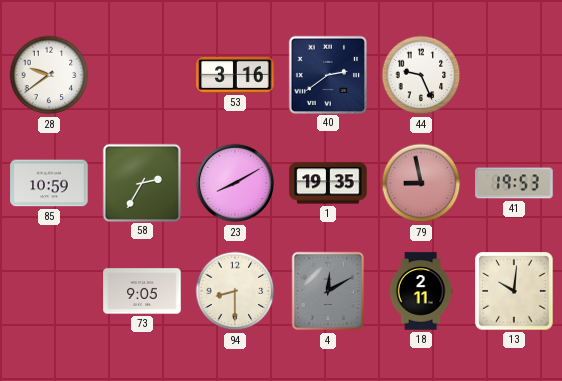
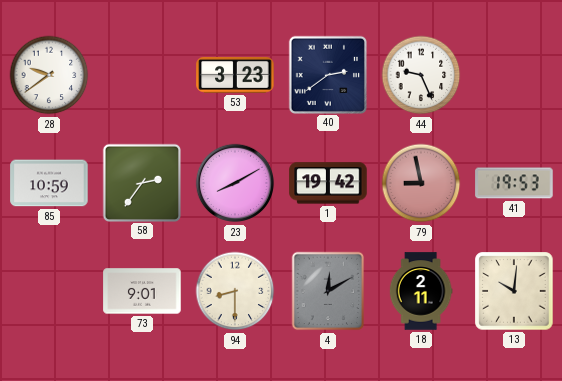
53: 3:16 -> 3:23
58: 2:35 -> 2:36
1: 19:35 -> 19:42
73: 9:05 -> 9:01
